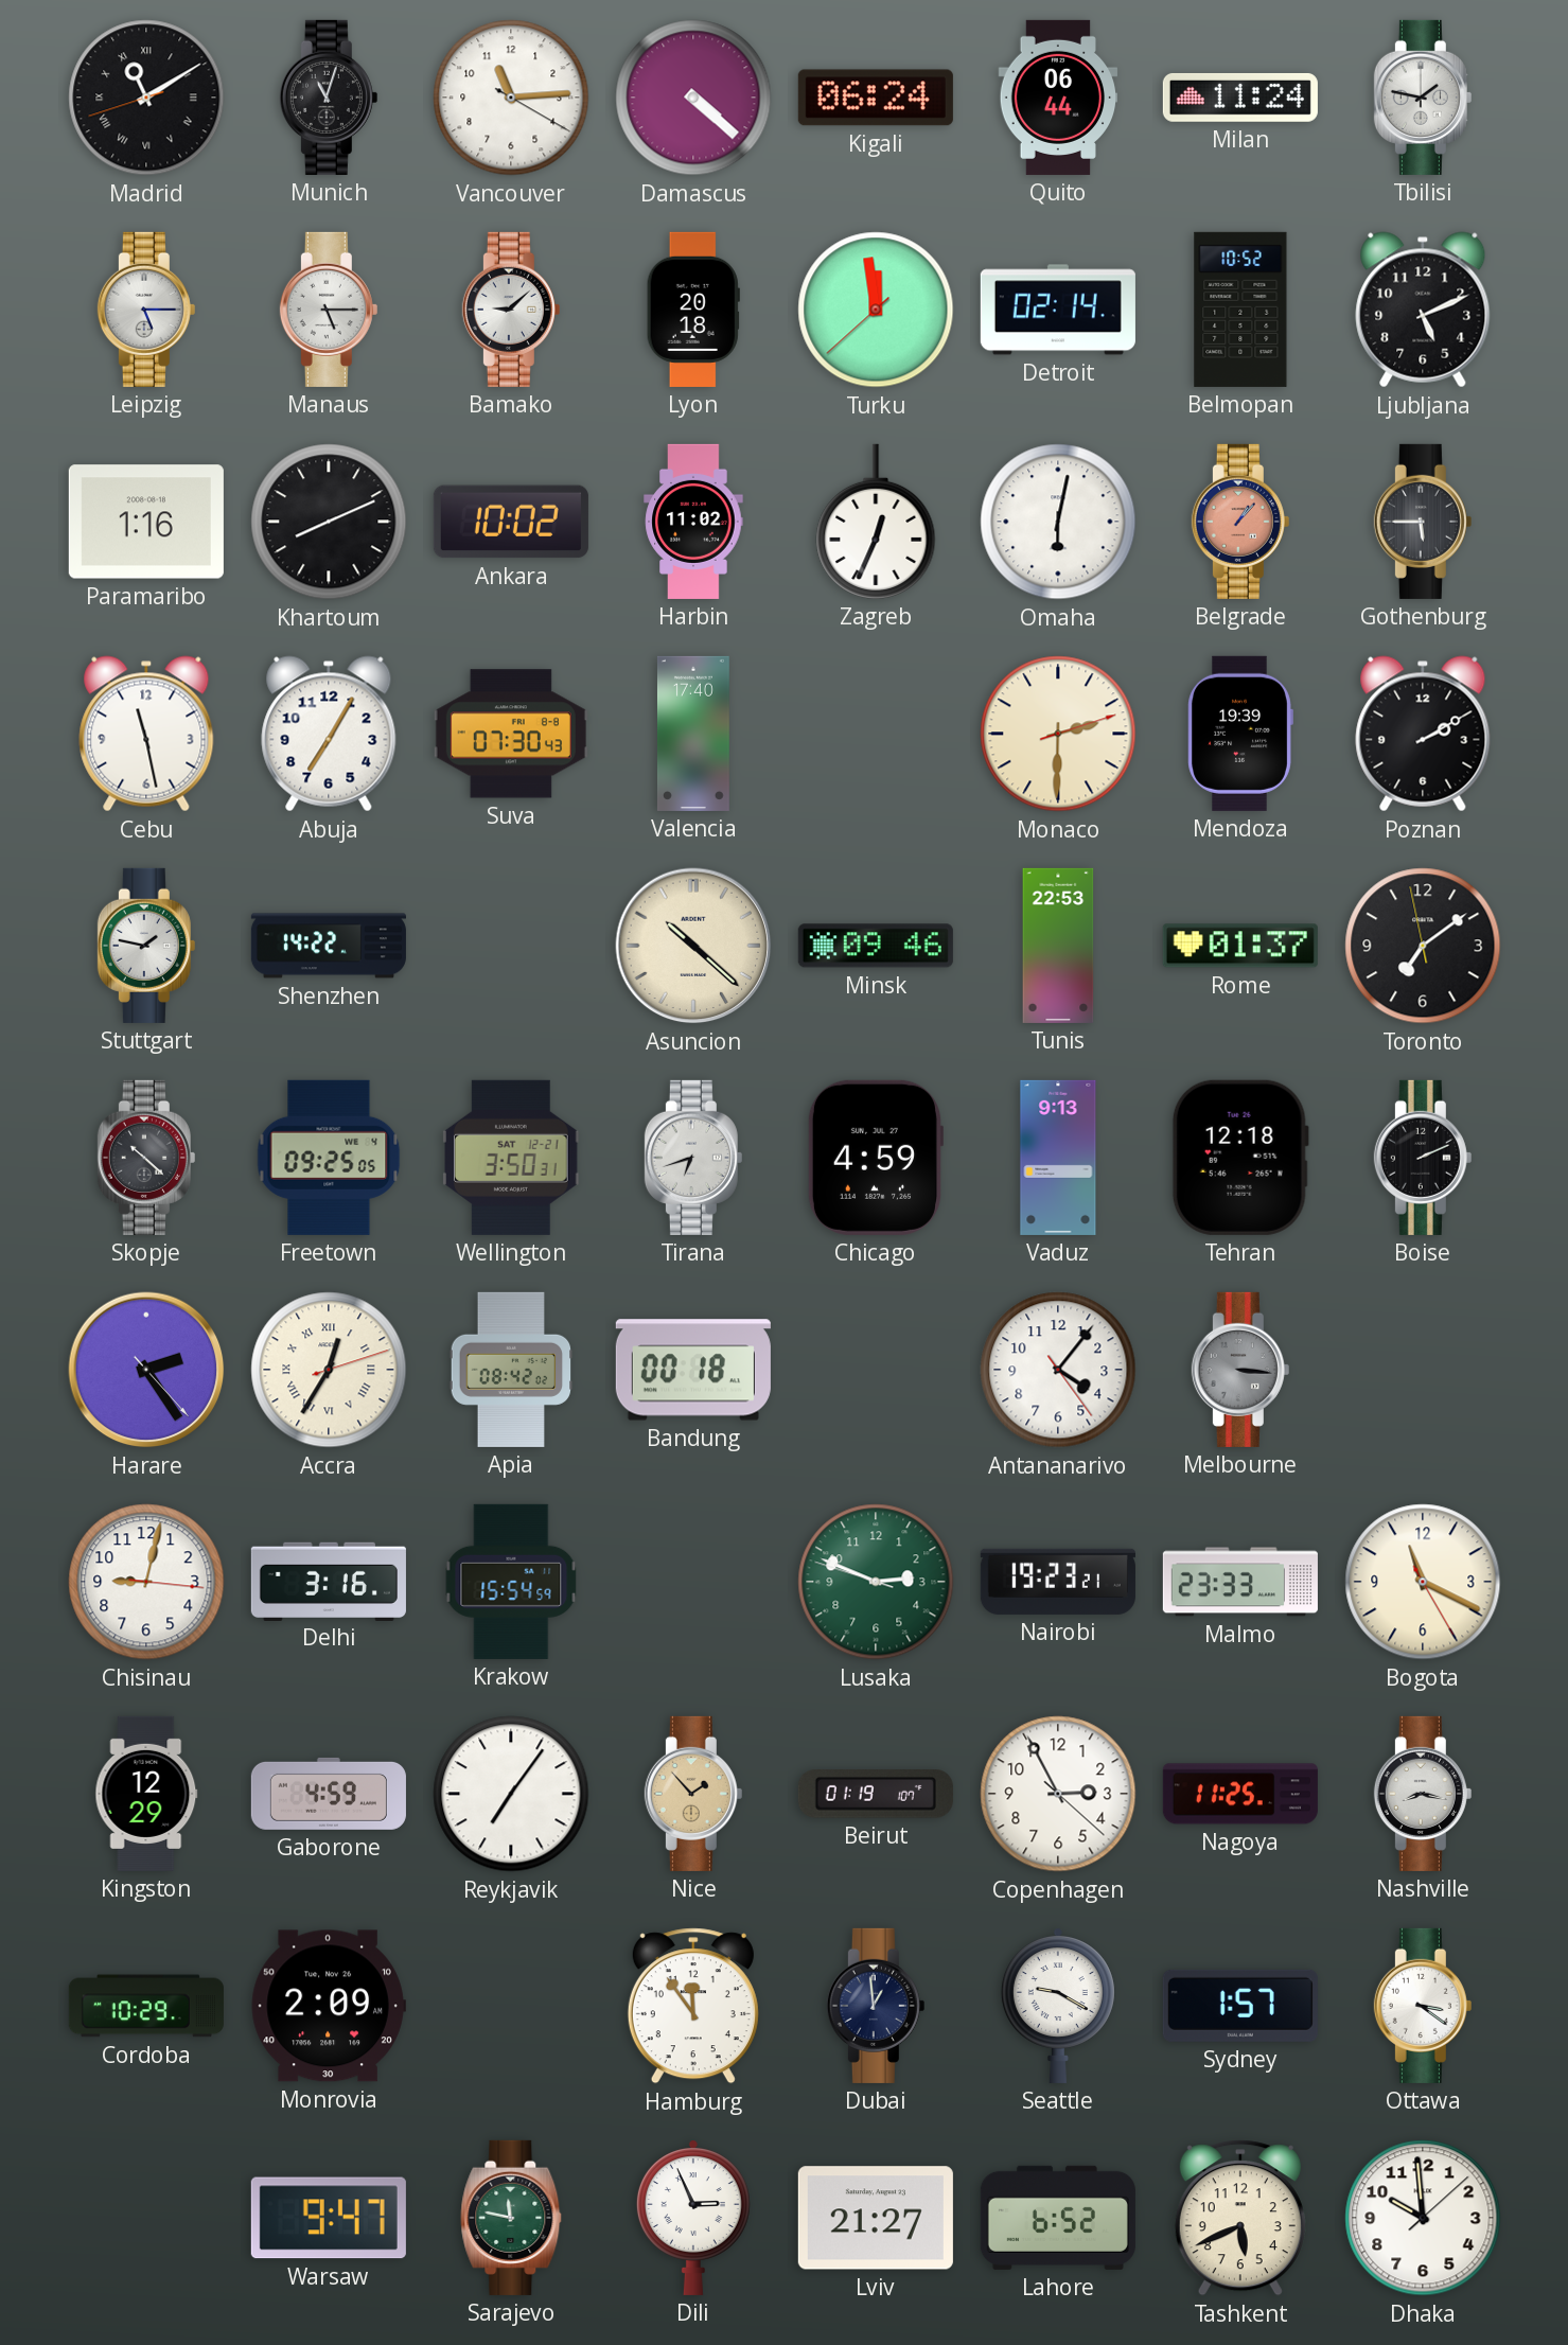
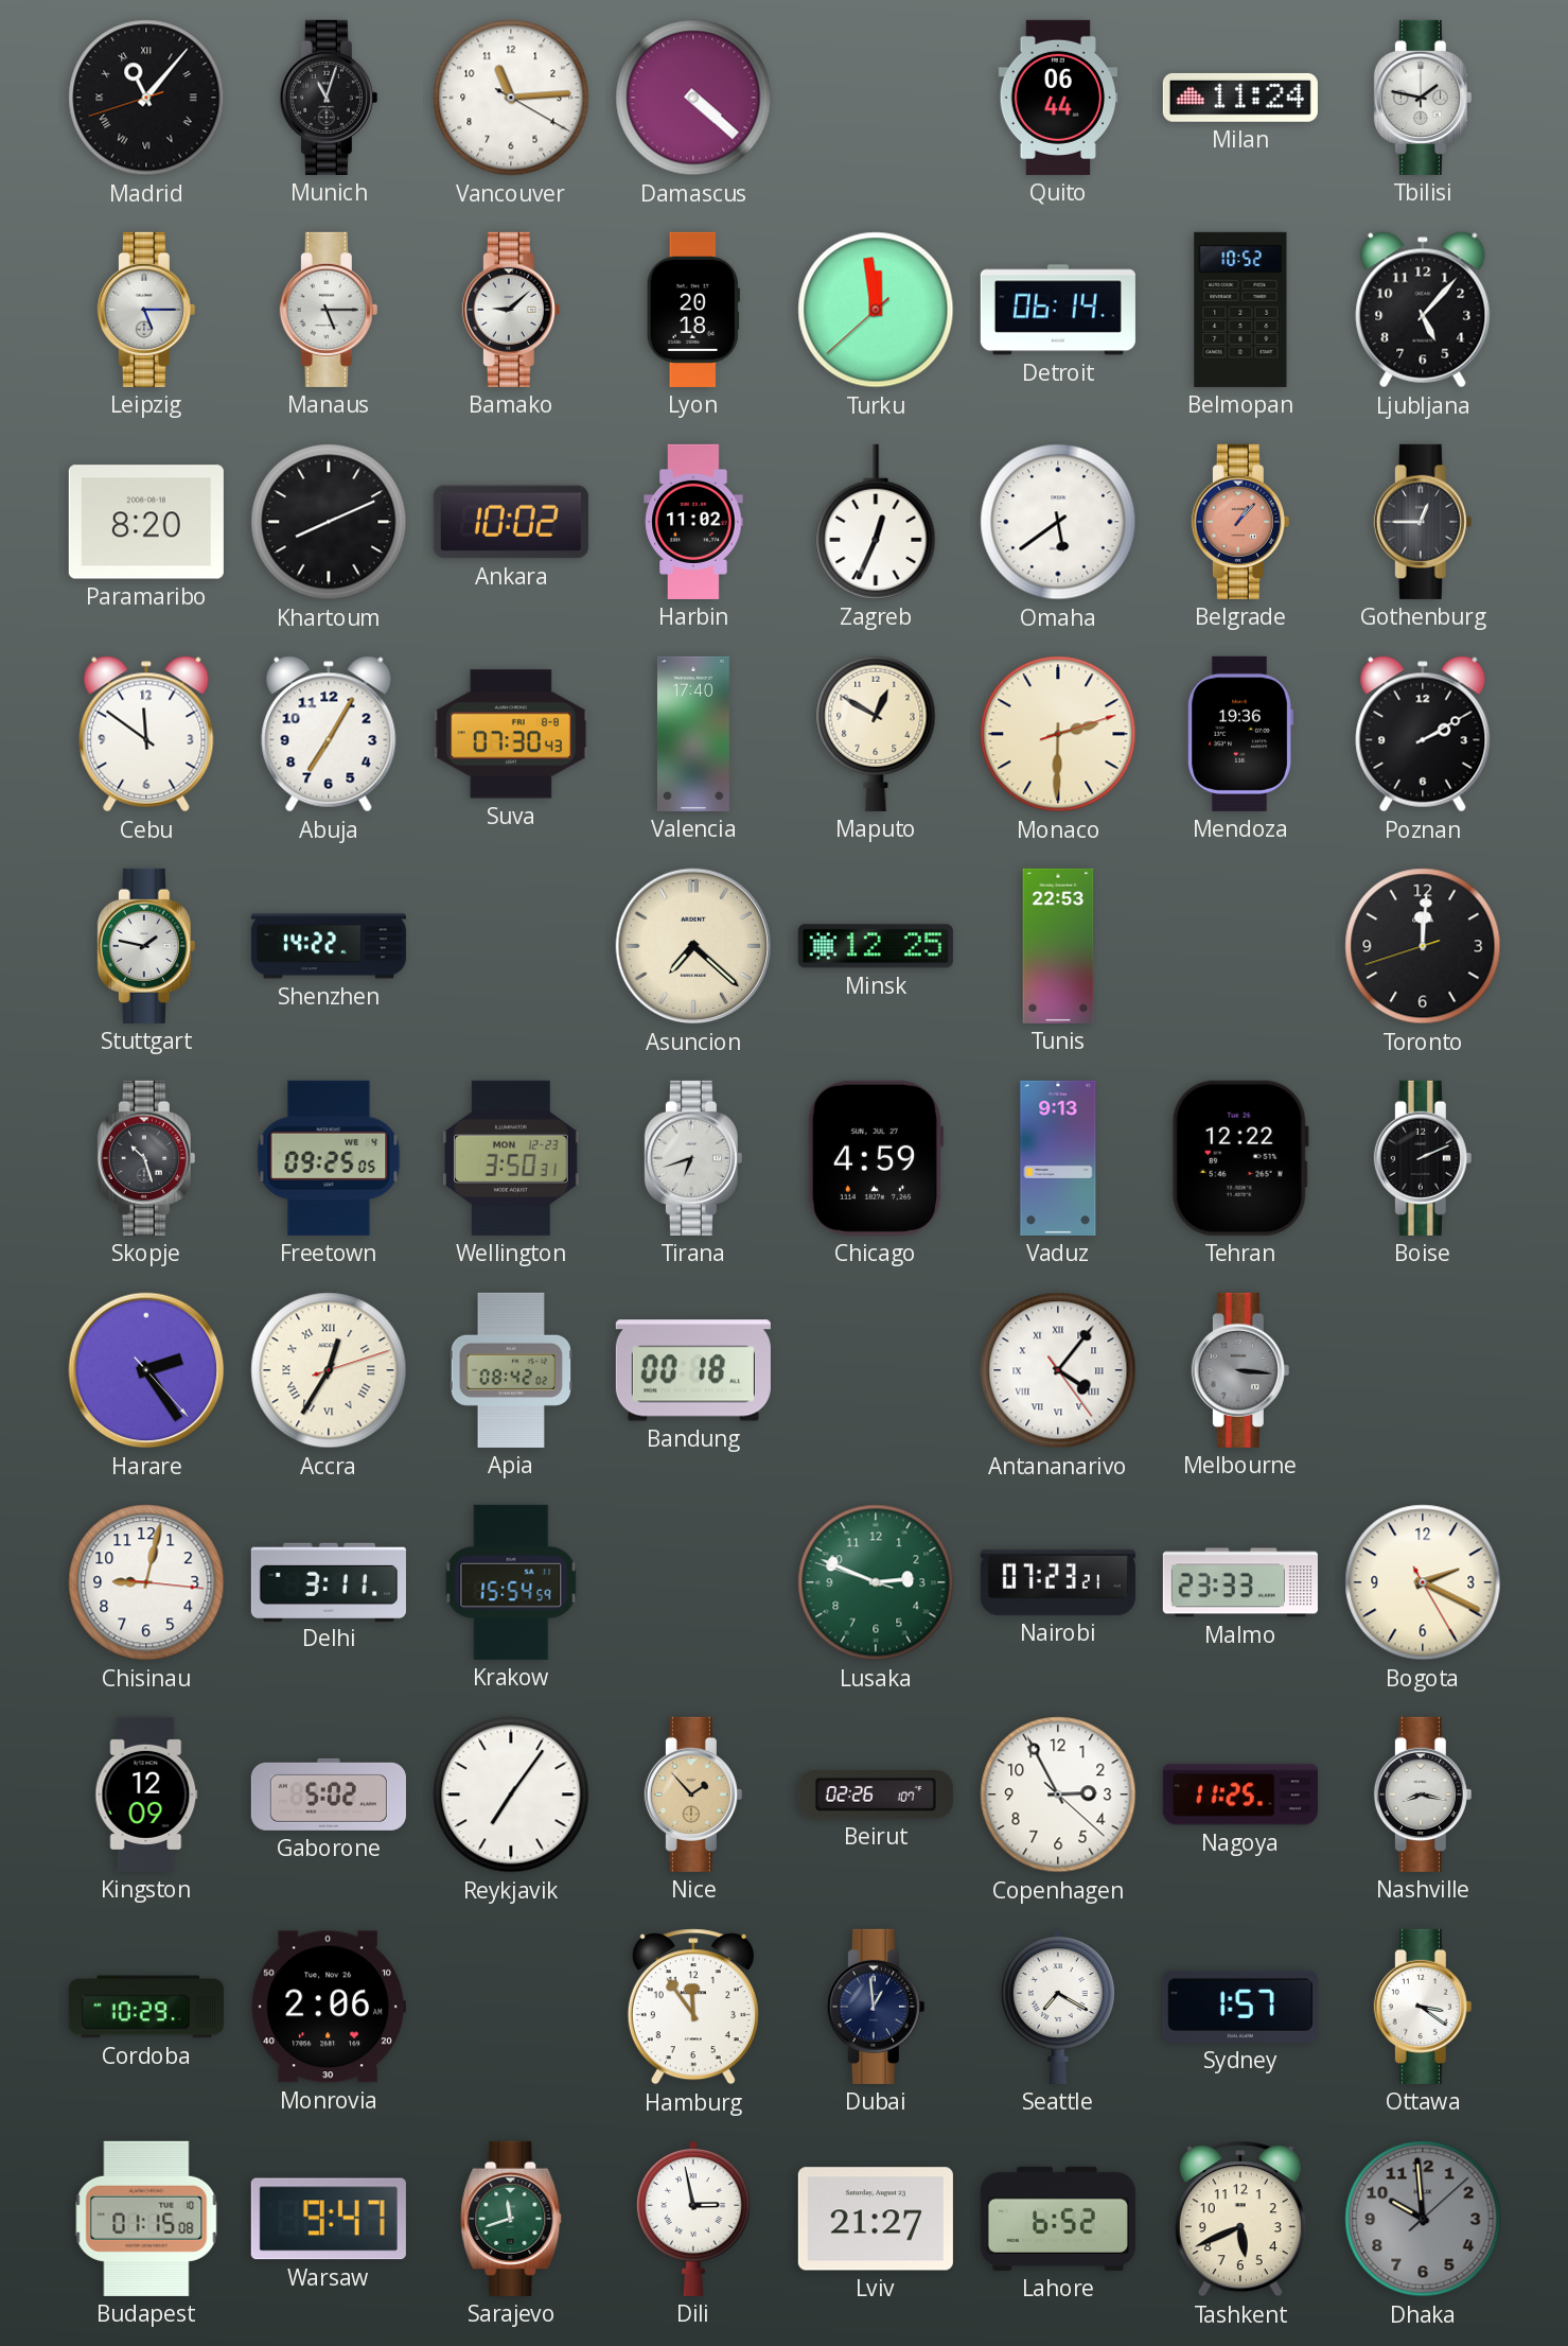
Madrid: 11:09 -> 11:06
Kigali: 06:24 -> none
Detroit: 02:14 -> 06:14
Ljubljana: 5:11 -> 5:07
Paramaribo: 1:16 -> 8:20
Omaha: 6:02 -> 5:39
Gothenburg: 5:45 -> 12:45
Cebu: 11:28 -> 11:51
Maputo: none -> 12:50
Mendoza: 19:39 -> 19:36
Asuncion: 10:22 -> 7:22
Minsk: 09:46 -> 12:25
Rome: 01:37 -> none
Toronto: 7:08 -> 12:00
Skopje: 10:22 -> 10:27
Wellington date: SAT 12-21 -> MON 12-23
Tehran: 12:18 -> 12:22
Antananarivo numerals: Arabic -> Roman
Delhi: 3:16 -> 3:11
Nairobi: 19:23 -> 07:23
Bogota: 11:19 -> 2:19
Kingston: 12:29 -> 12:09
Gaborone: 4:59 -> 5:02
Beirut: 01:19 -> 02:26
Monrovia: 2:09 -> 2:06
Seattle: 9:20 -> 7:20
Budapest: none -> 01:15
Sarajevo: 11:47 -> 11:42
Dili: 2:56 -> 2:58
Dhaka dial: white -> grey
